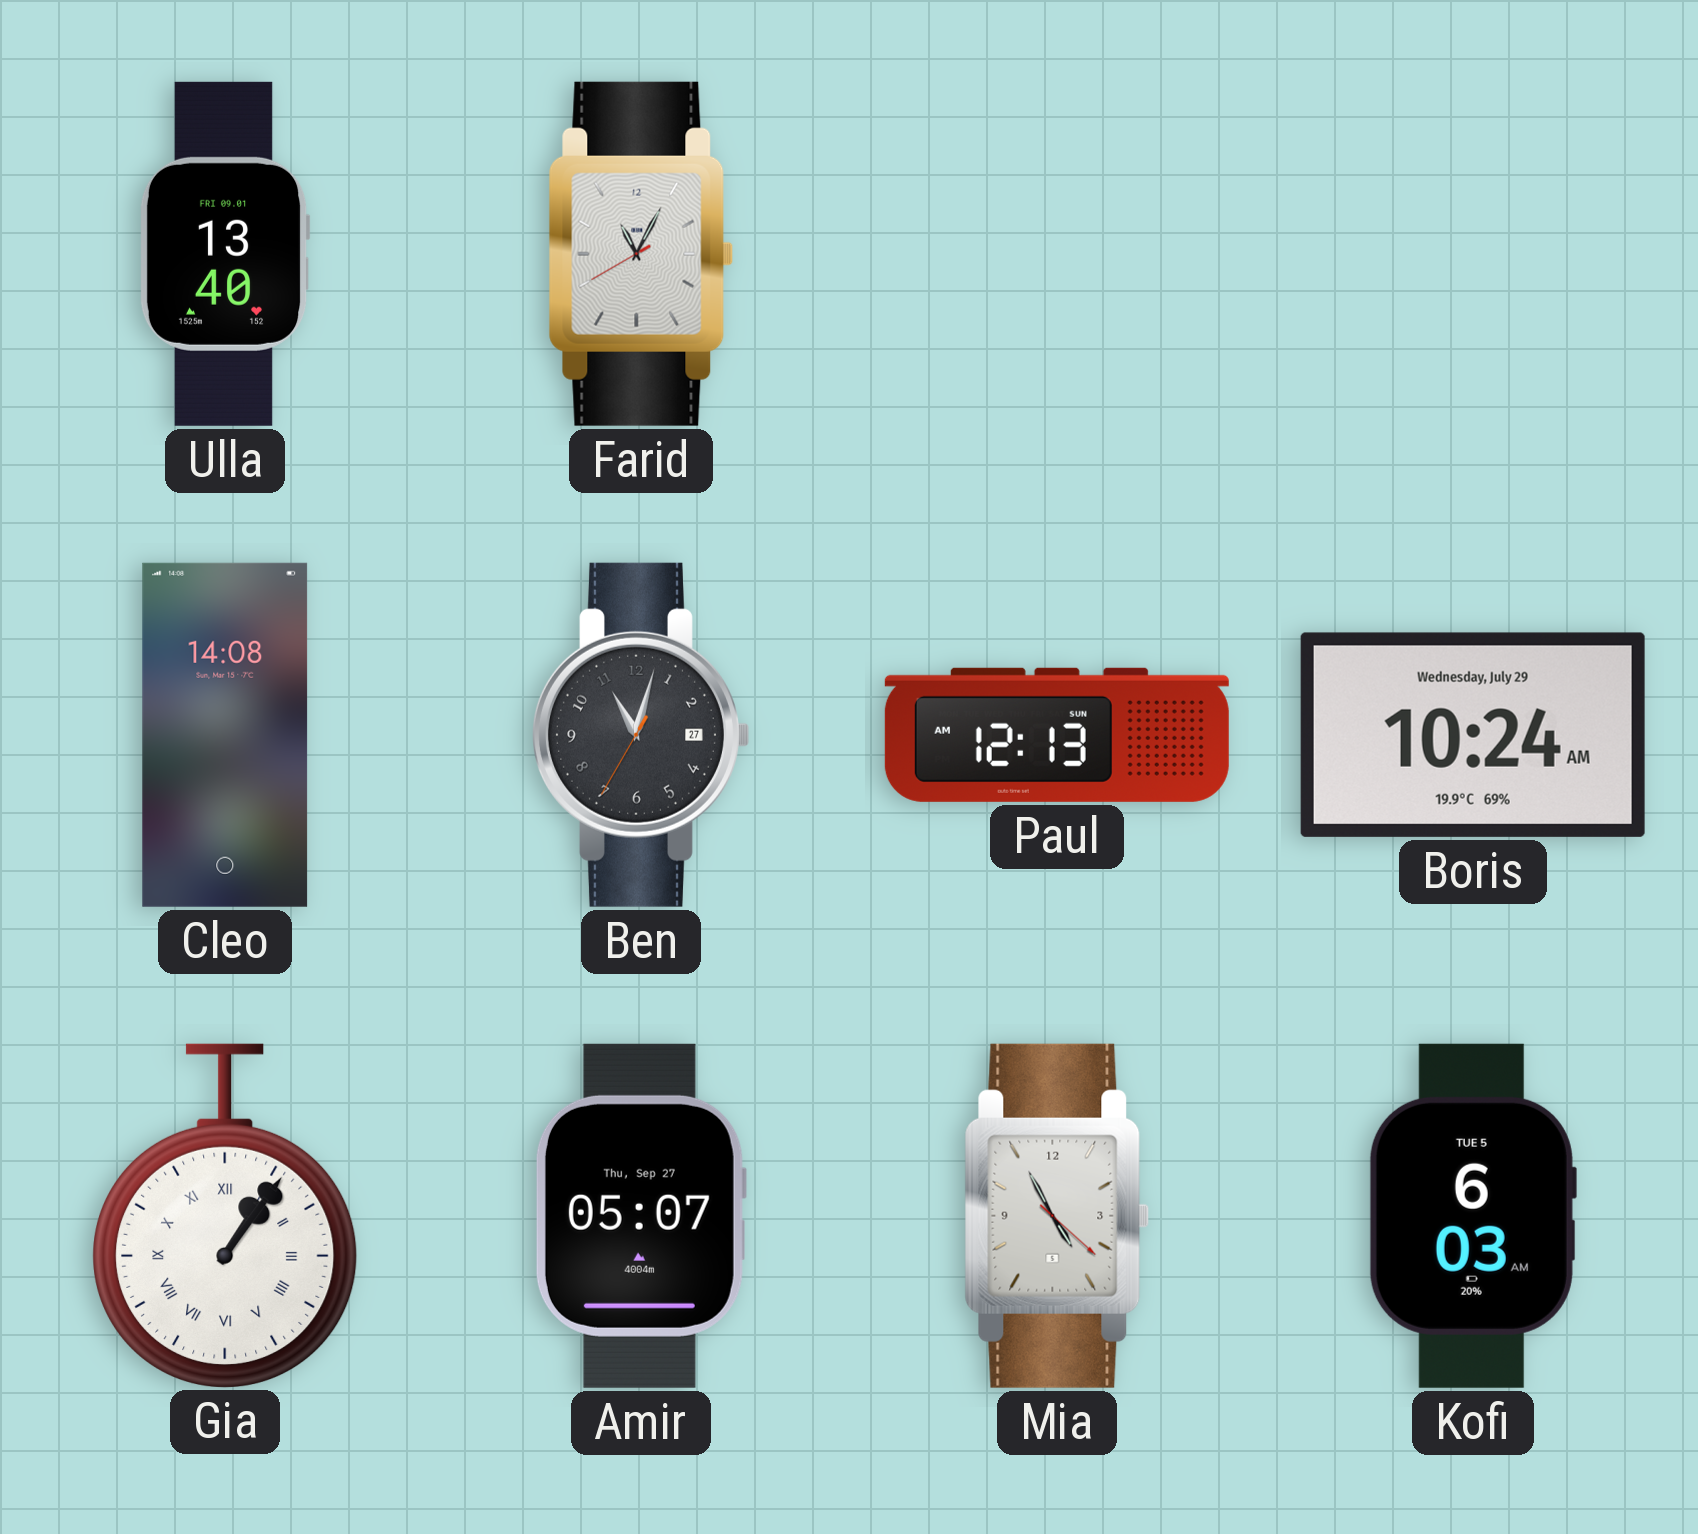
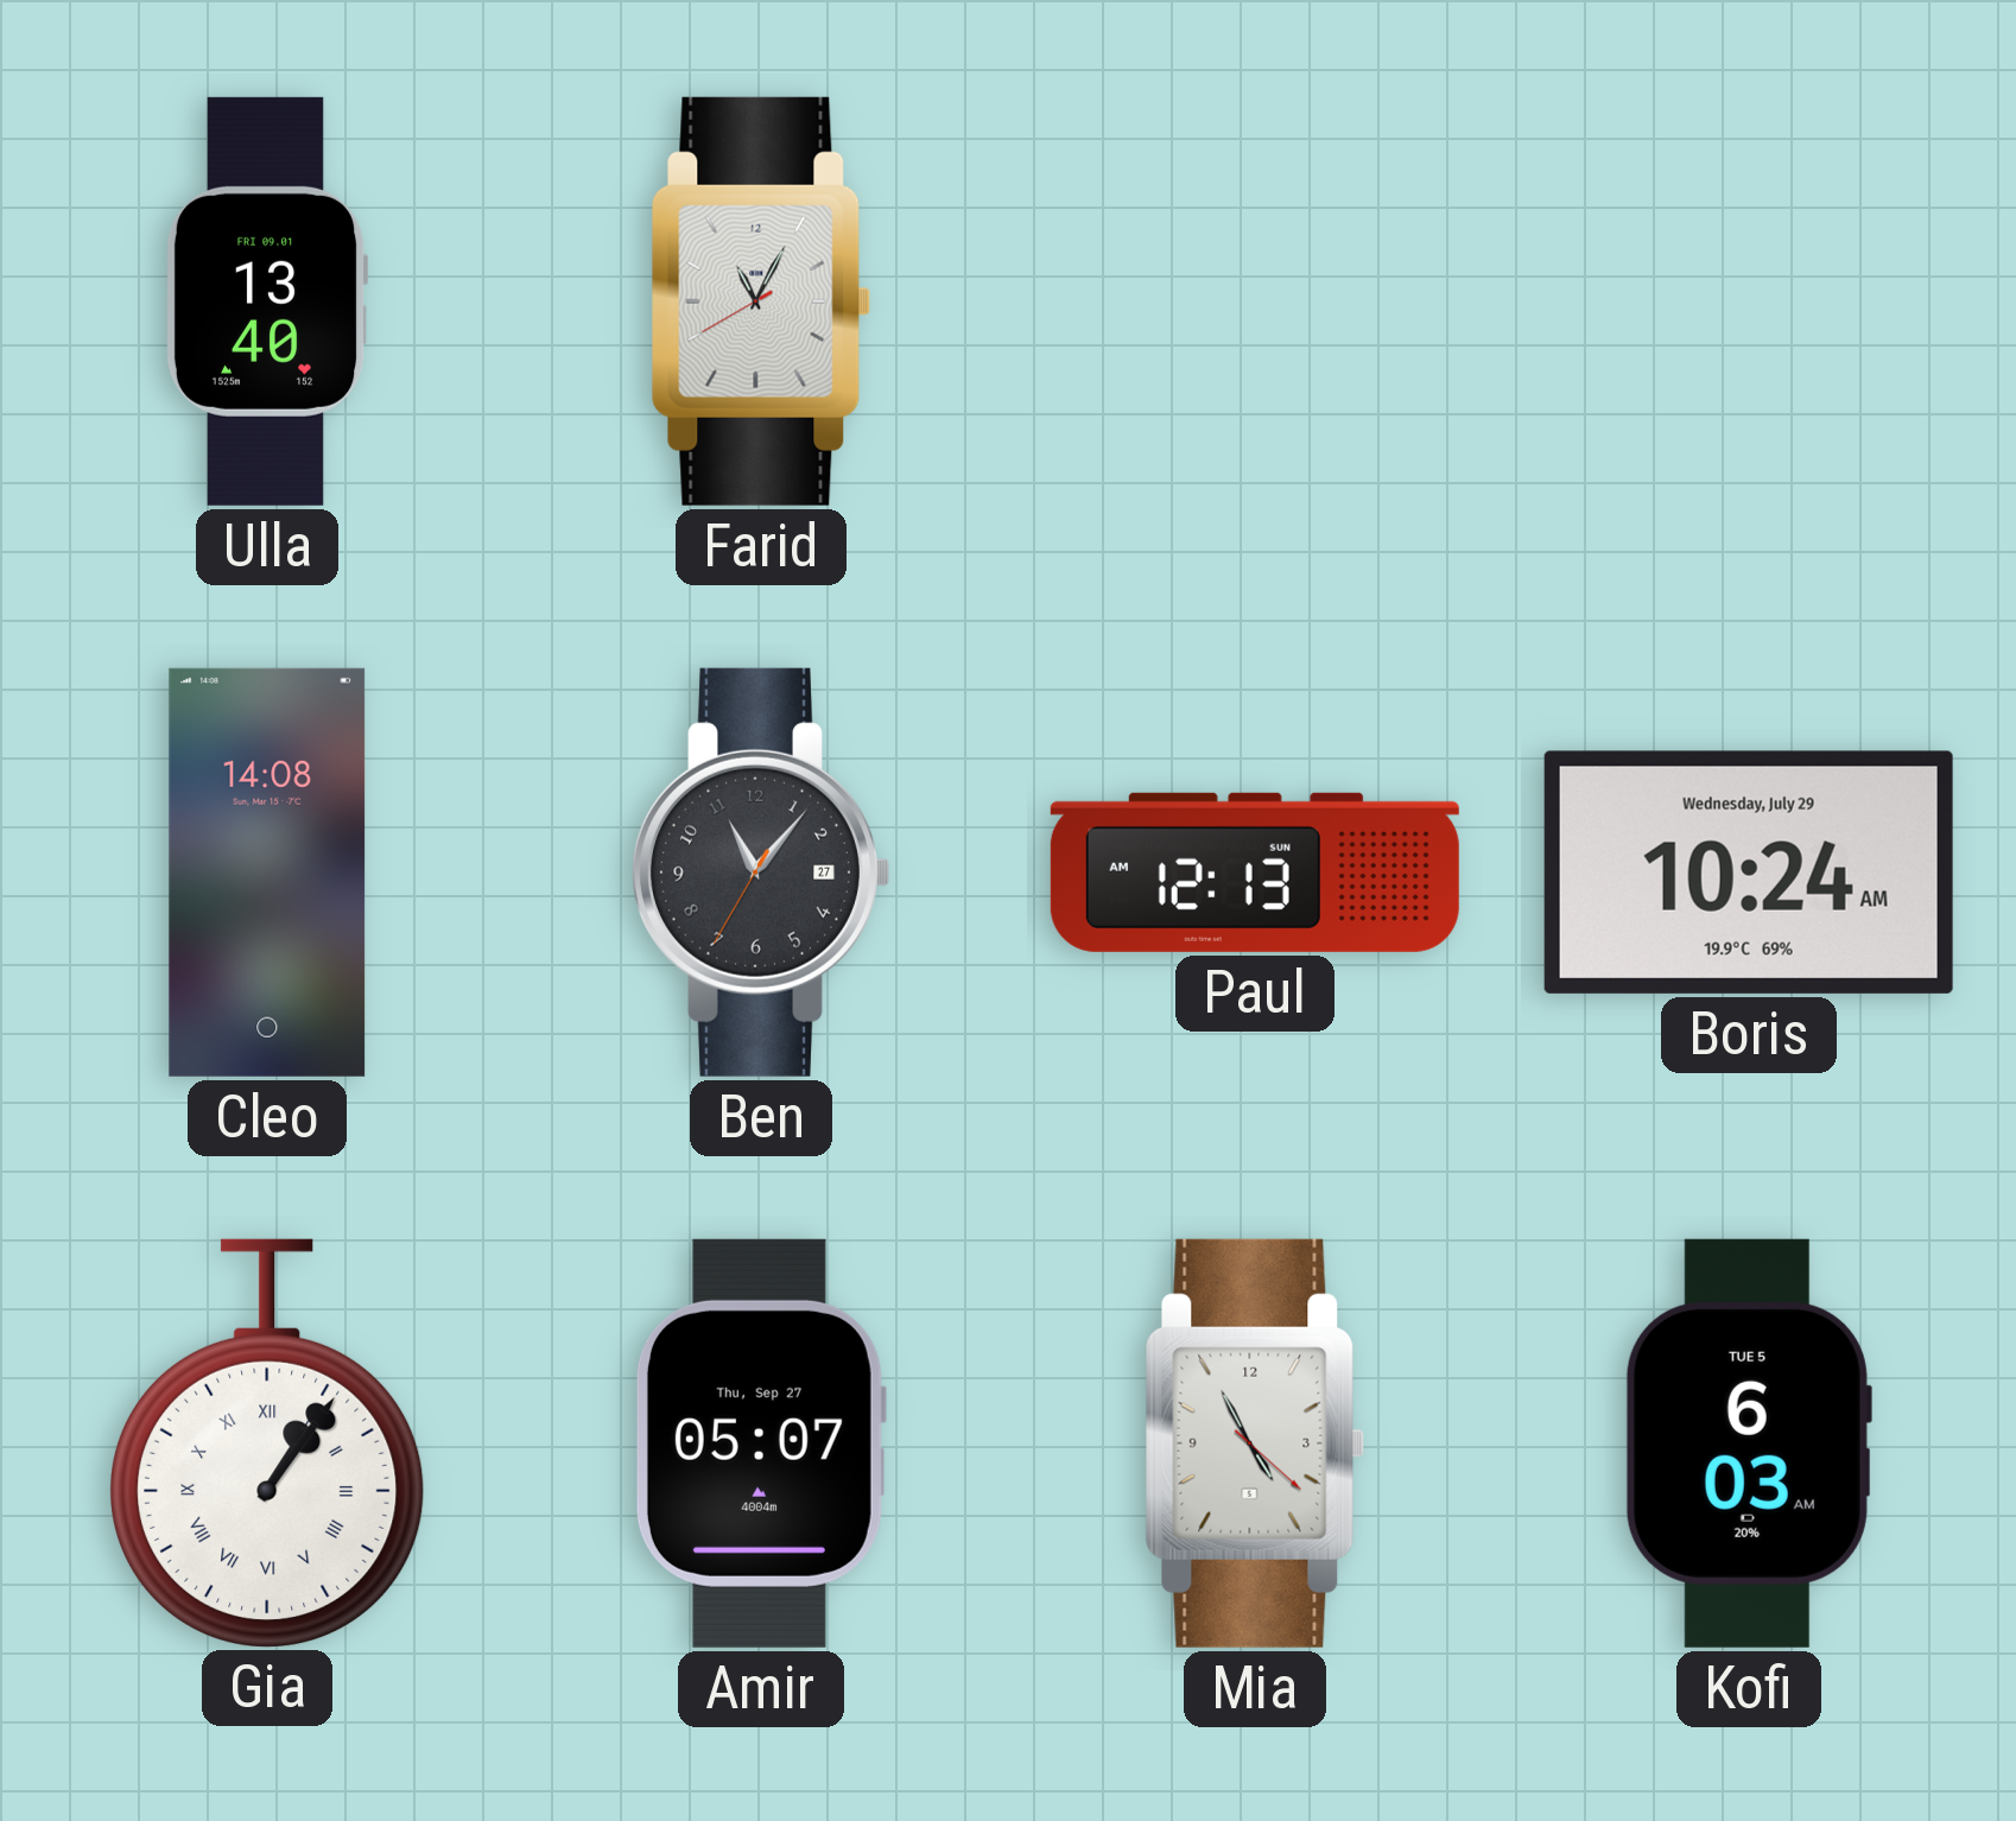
Ben: 11:02 -> 11:06
